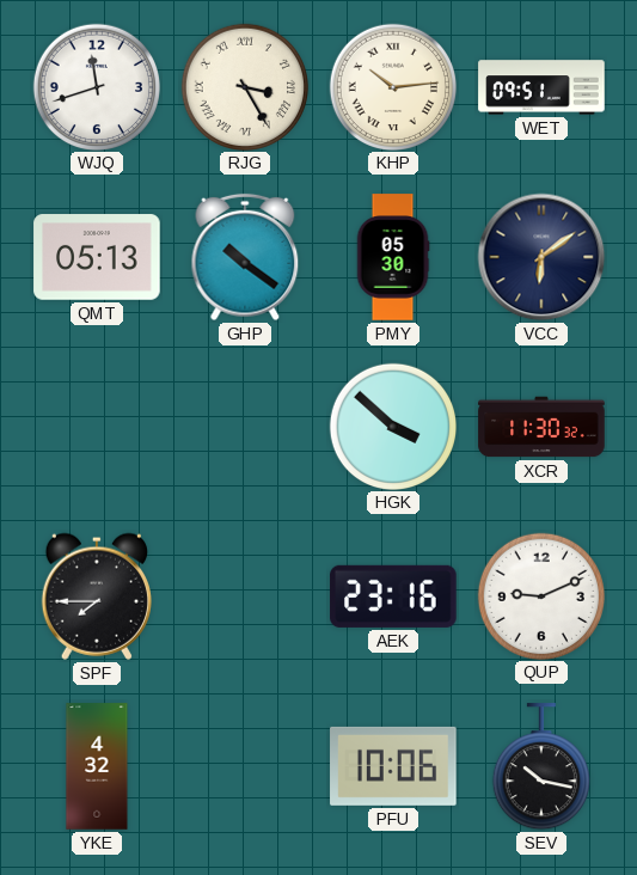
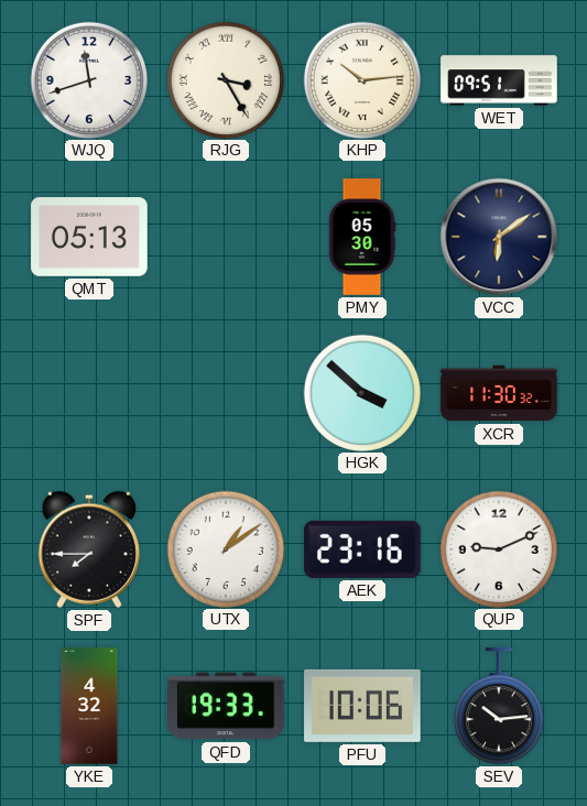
GHP: 10:21 -> none
UTX: none -> 1:09
QFD: none -> 19:33
SEV: 10:17 -> 10:14
